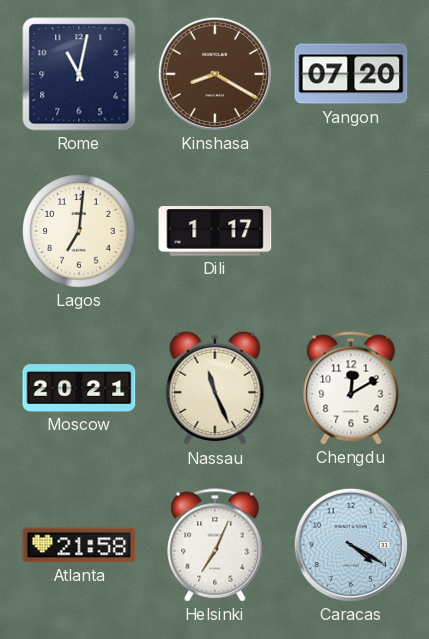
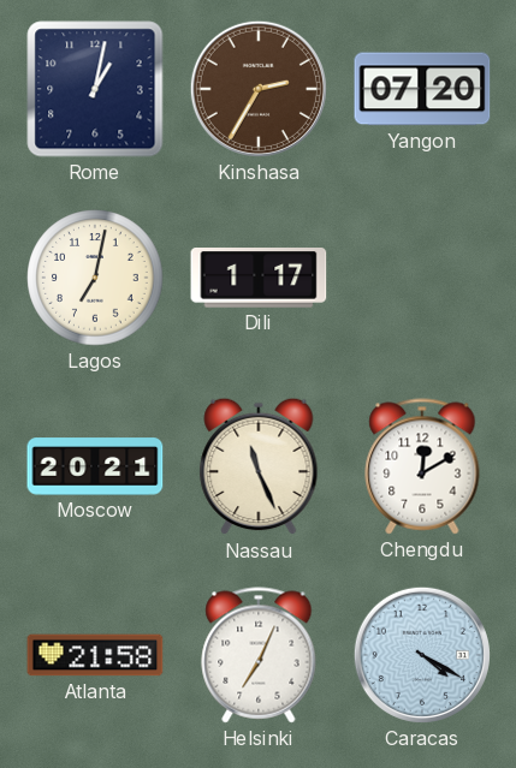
Rome: 11:02 -> 1:02
Kinshasa: 8:20 -> 2:35
Lagos: 7:01 -> 7:02
